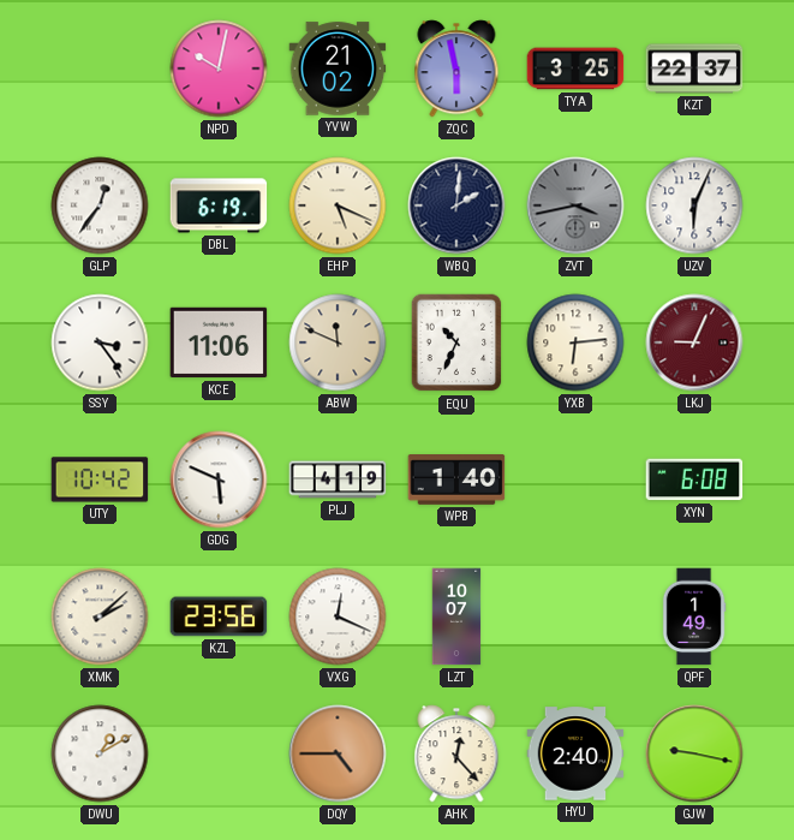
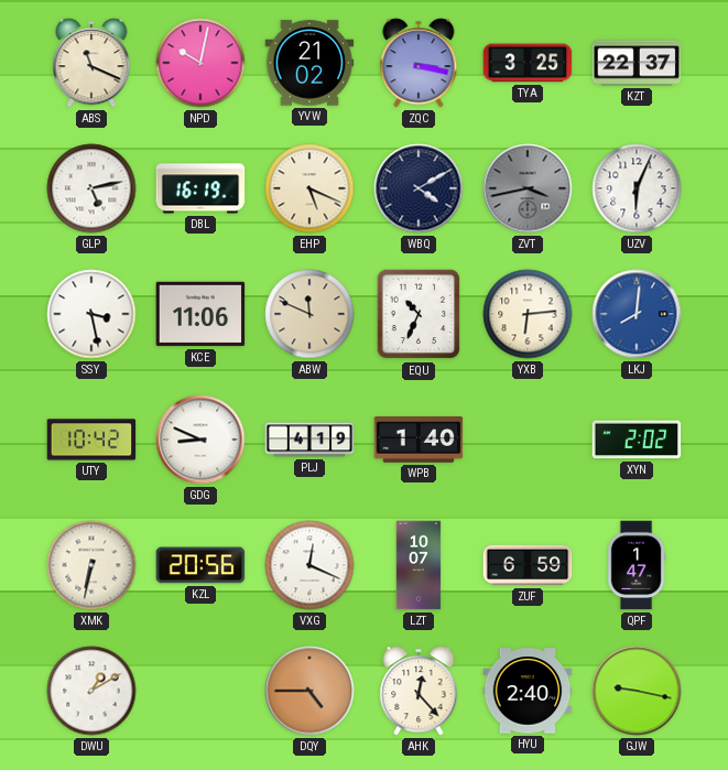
ABS: none -> 11:19
ZQC: 5:58 -> 3:17
GLP: 12:36 -> 5:13
DBL: 6:19 -> 16:19
WBQ: 2:01 -> 4:10
SSY: 3:24 -> 3:28
LKJ: 9:04 -> 8:01
LKJ dial: burgundy -> blue
GDG: 5:49 -> 8:49
XYN: 6:08 -> 2:02
XMK: 2:08 -> 6:32
KZL: 23:56 -> 20:56
ZUF: none -> 6:59
QPF: 1:49 -> 1:47
